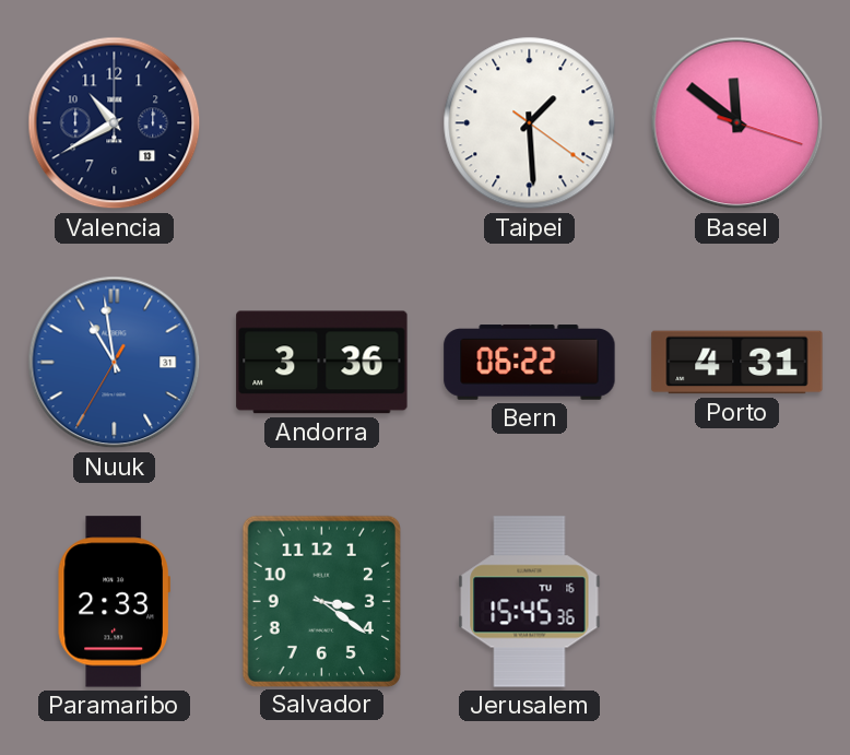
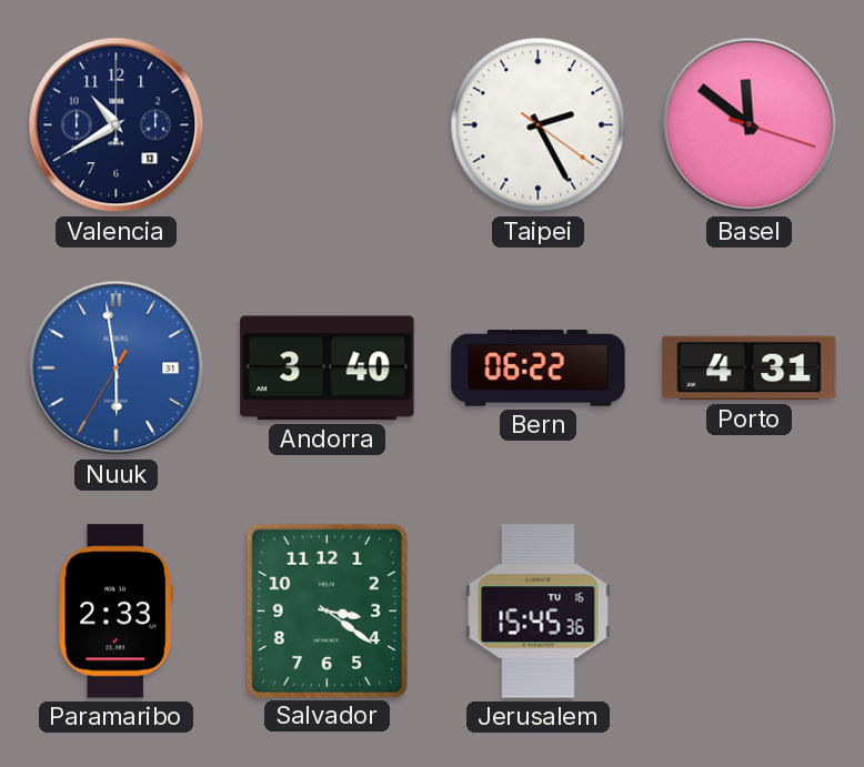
Taipei: 1:29 -> 2:25
Nuuk: 10:58 -> 5:58
Andorra: 3:36 -> 3:40
